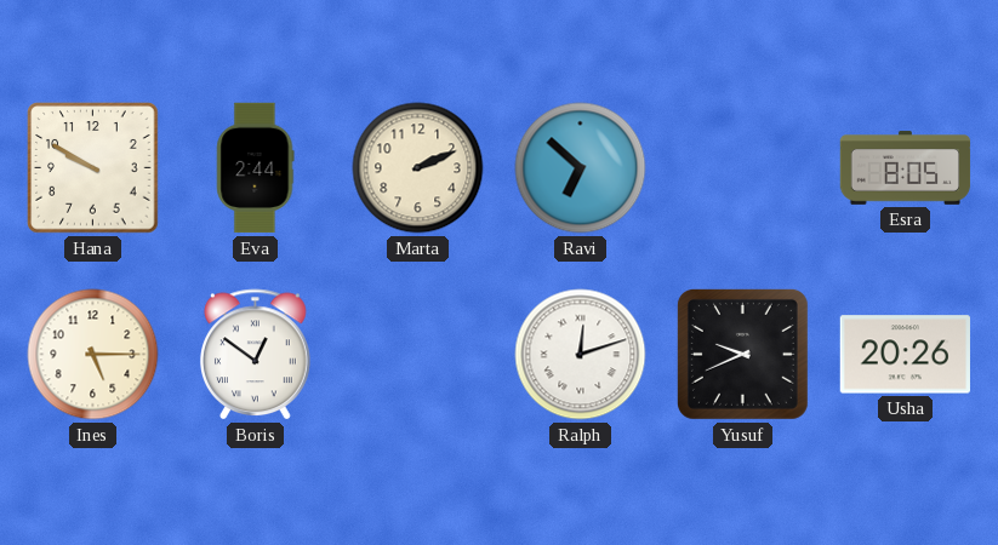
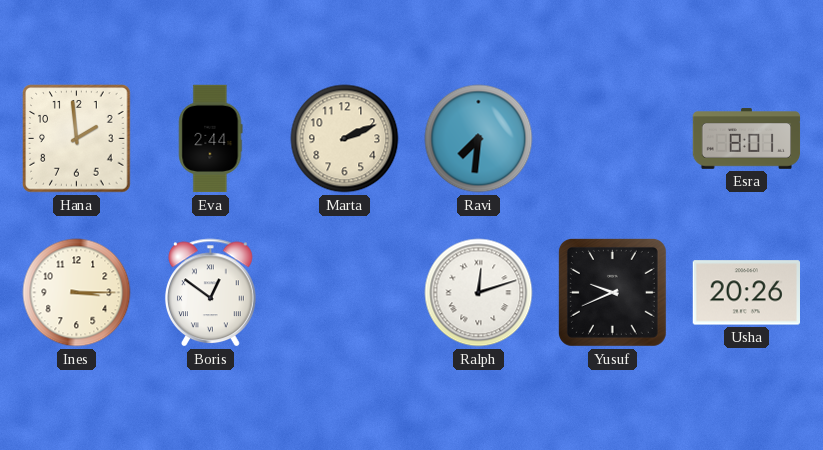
Hana: 9:50 -> 1:59
Ravi: 6:52 -> 7:31
Esra: 8:05 -> 8:01
Ines: 5:15 -> 3:15
